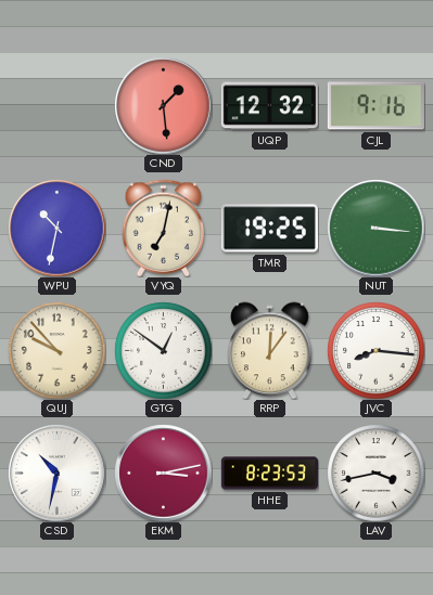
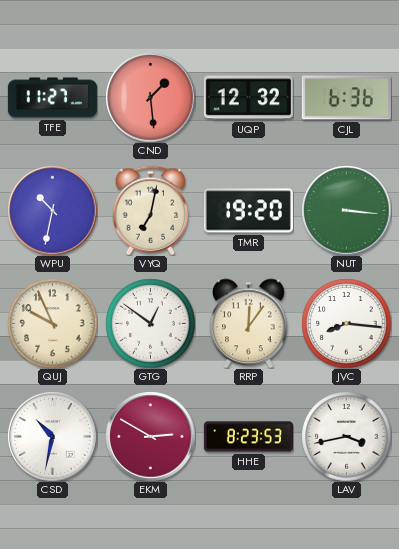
TFE: none -> 11:27
CJL: 9:16 -> 6:36
TMR: 19:25 -> 19:20
QUJ: 9:53 -> 9:56
EKM: 3:13 -> 2:50
